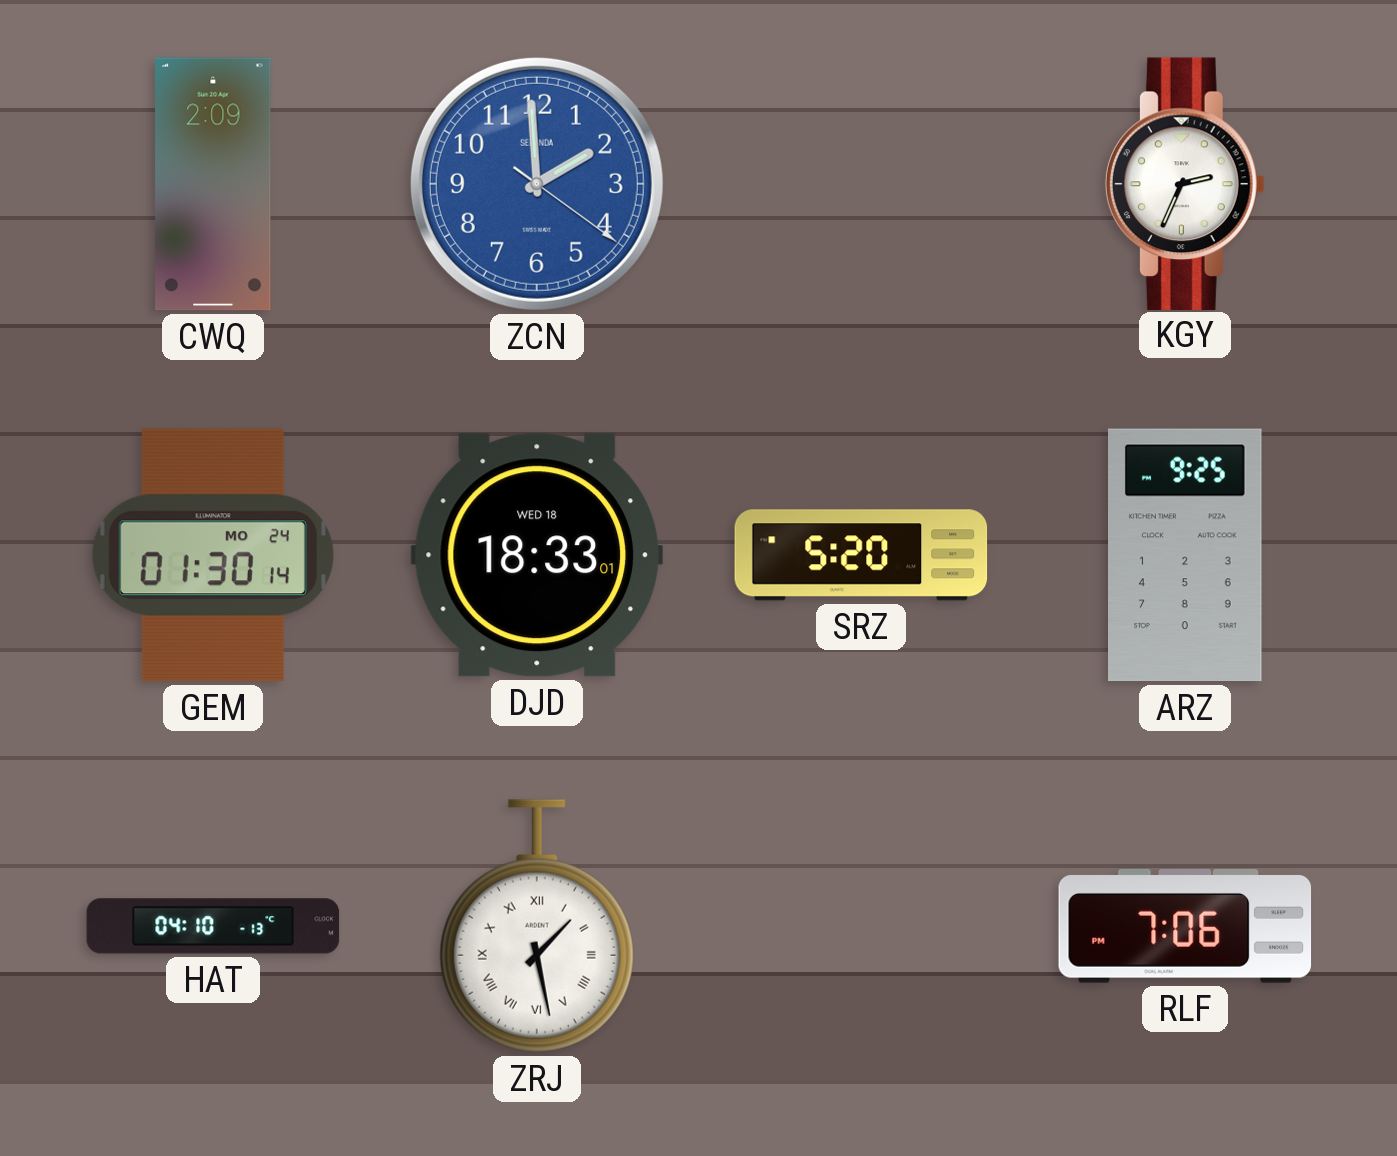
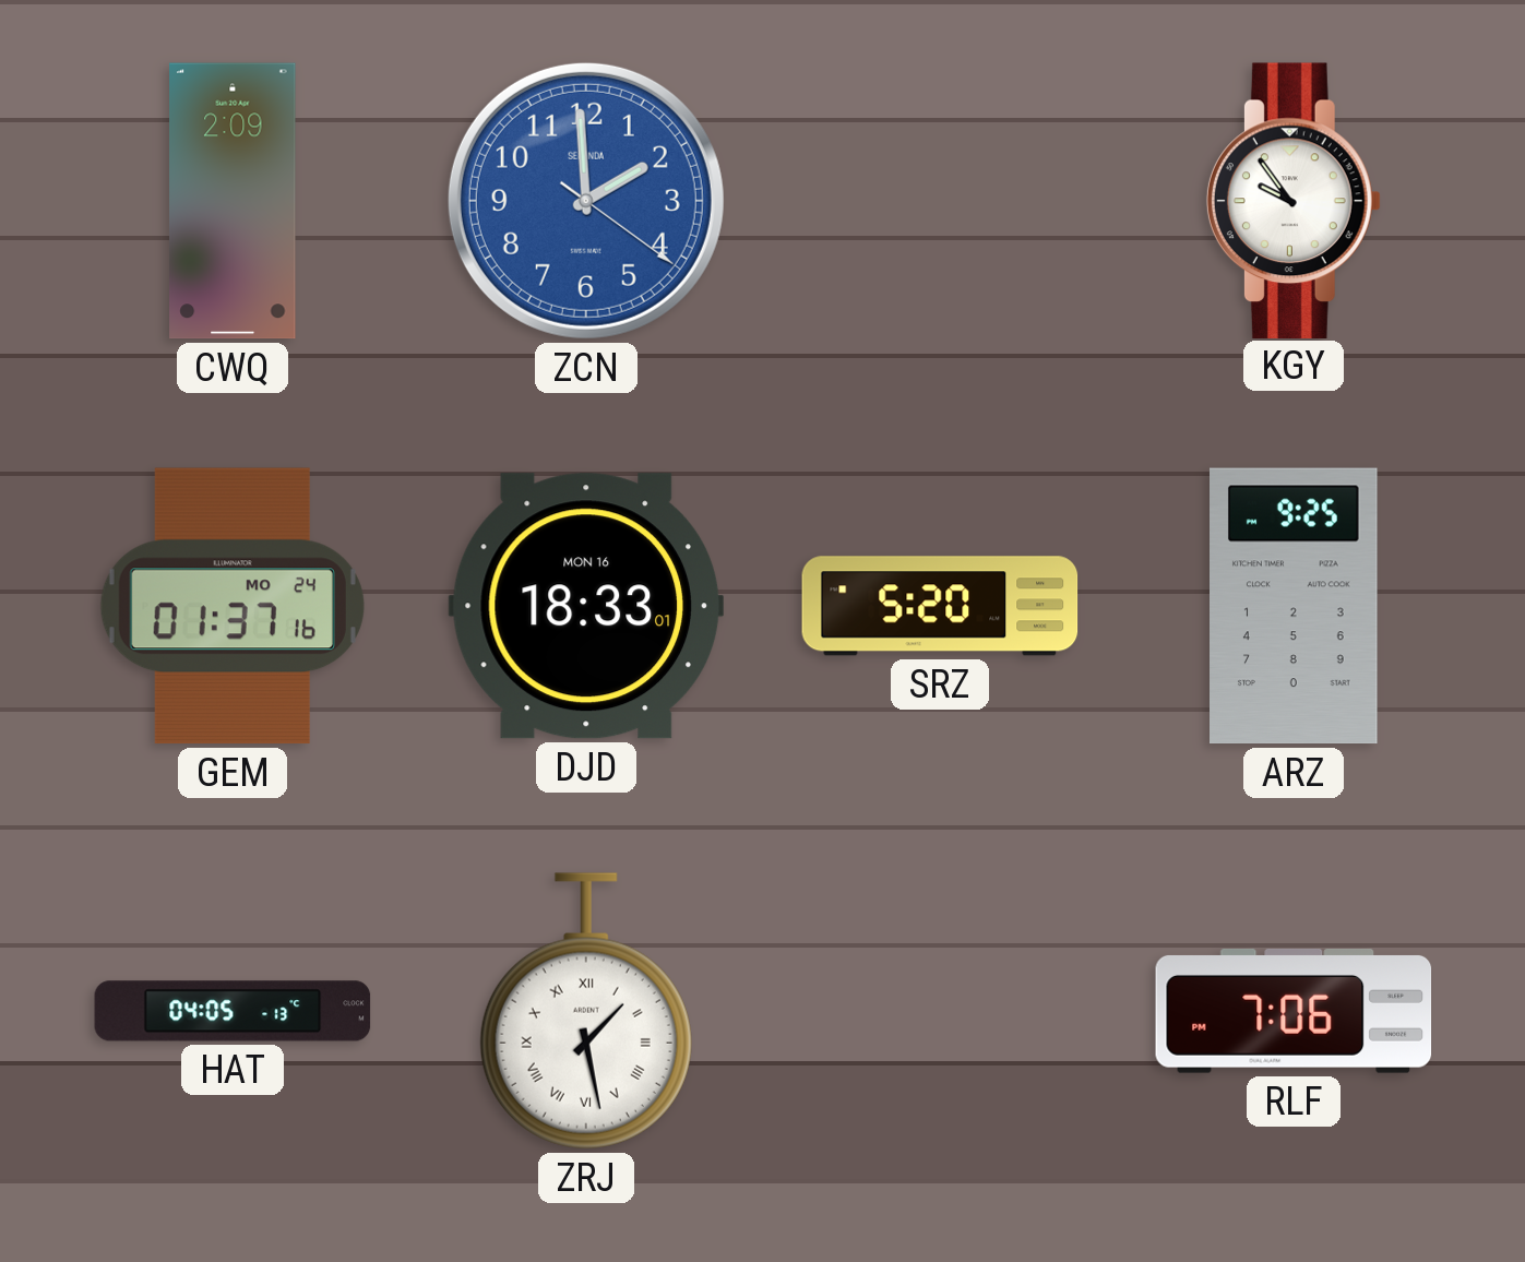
KGY: 2:34 -> 9:54
GEM: 01:30 -> 01:37
DJD date: WED 18 -> MON 16
HAT: 04:10 -> 04:05
